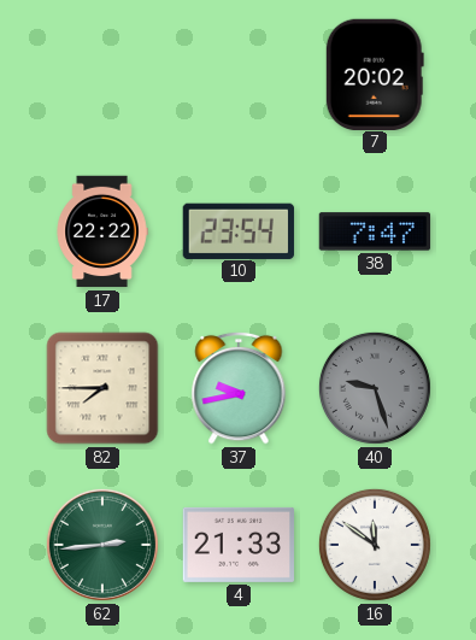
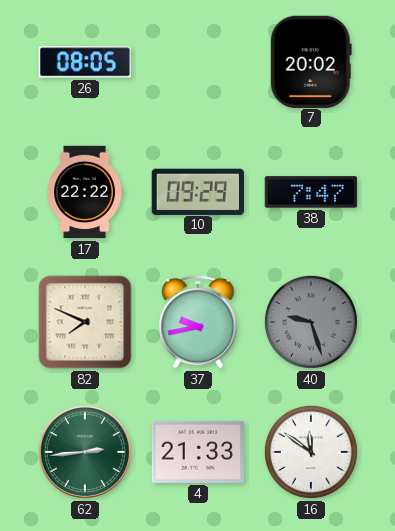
26: none -> 08:05
10: 23:54 -> 09:29
82: 7:45 -> 7:49
